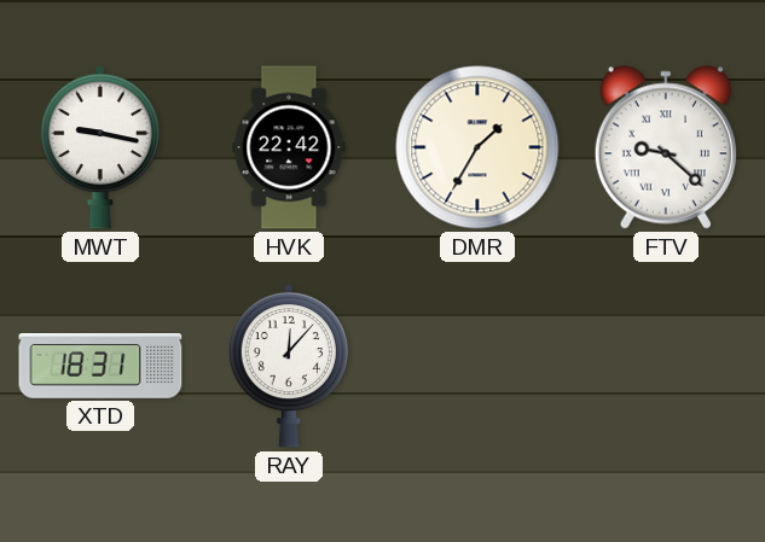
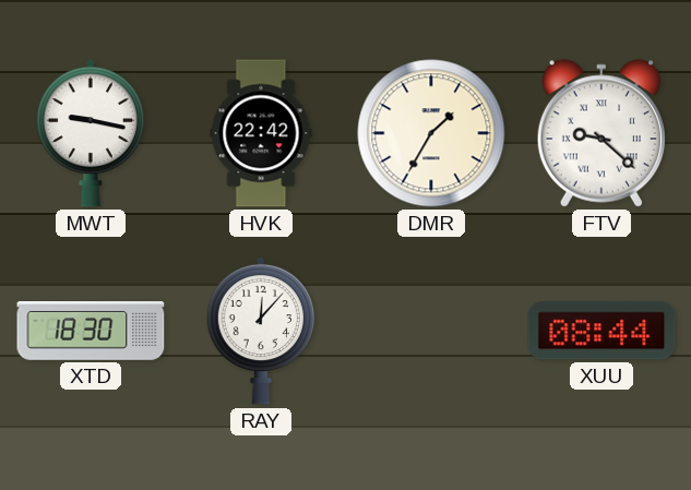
XTD: 18:31 -> 18:30
XUU: none -> 08:44
